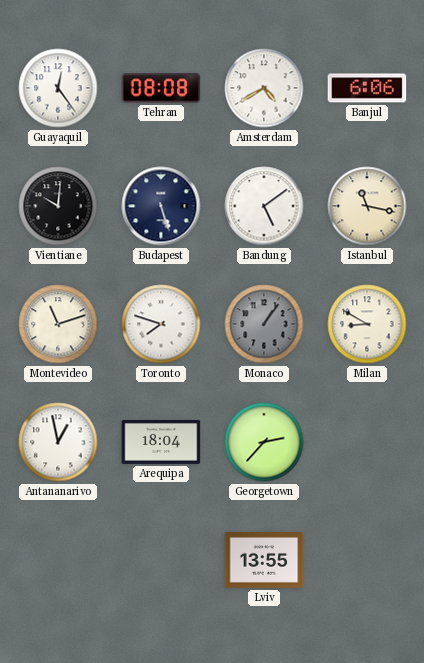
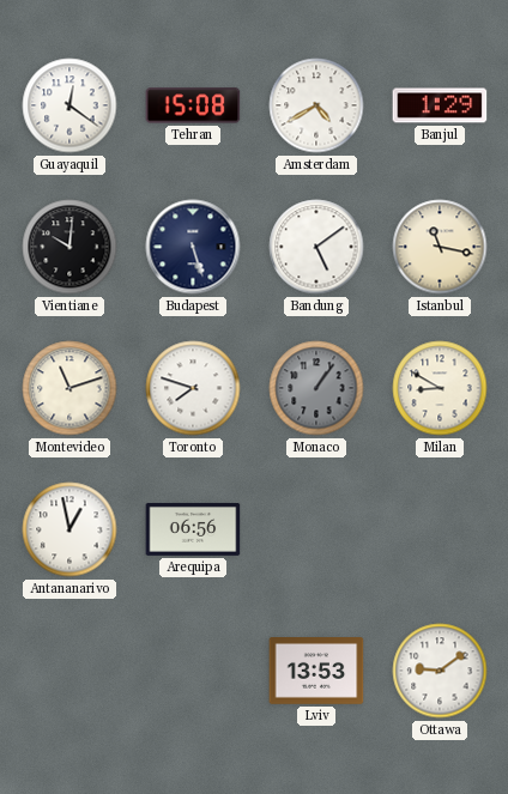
Guayaquil: 12:24 -> 12:21
Tehran: 08:08 -> 15:08
Banjul: 6:06 -> 1:29
Arequipa: 18:04 -> 06:56
Georgetown: 2:37 -> none
Lviv: 13:55 -> 13:53
Ottawa: none -> 9:09
